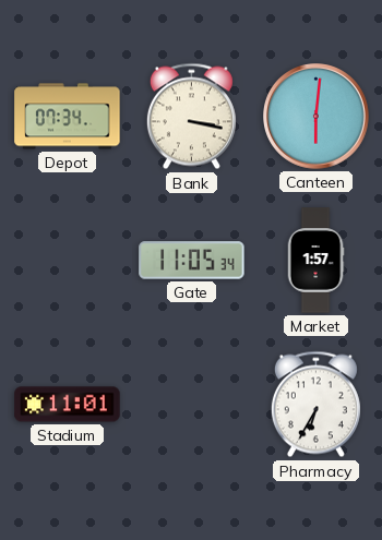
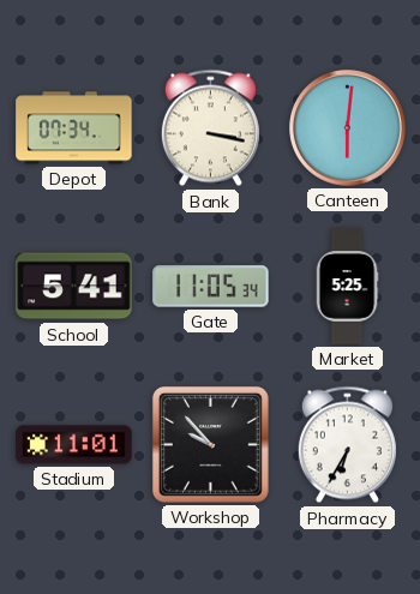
School: none -> 5:41
Market: 1:57 -> 5:25
Workshop: none -> 9:53
